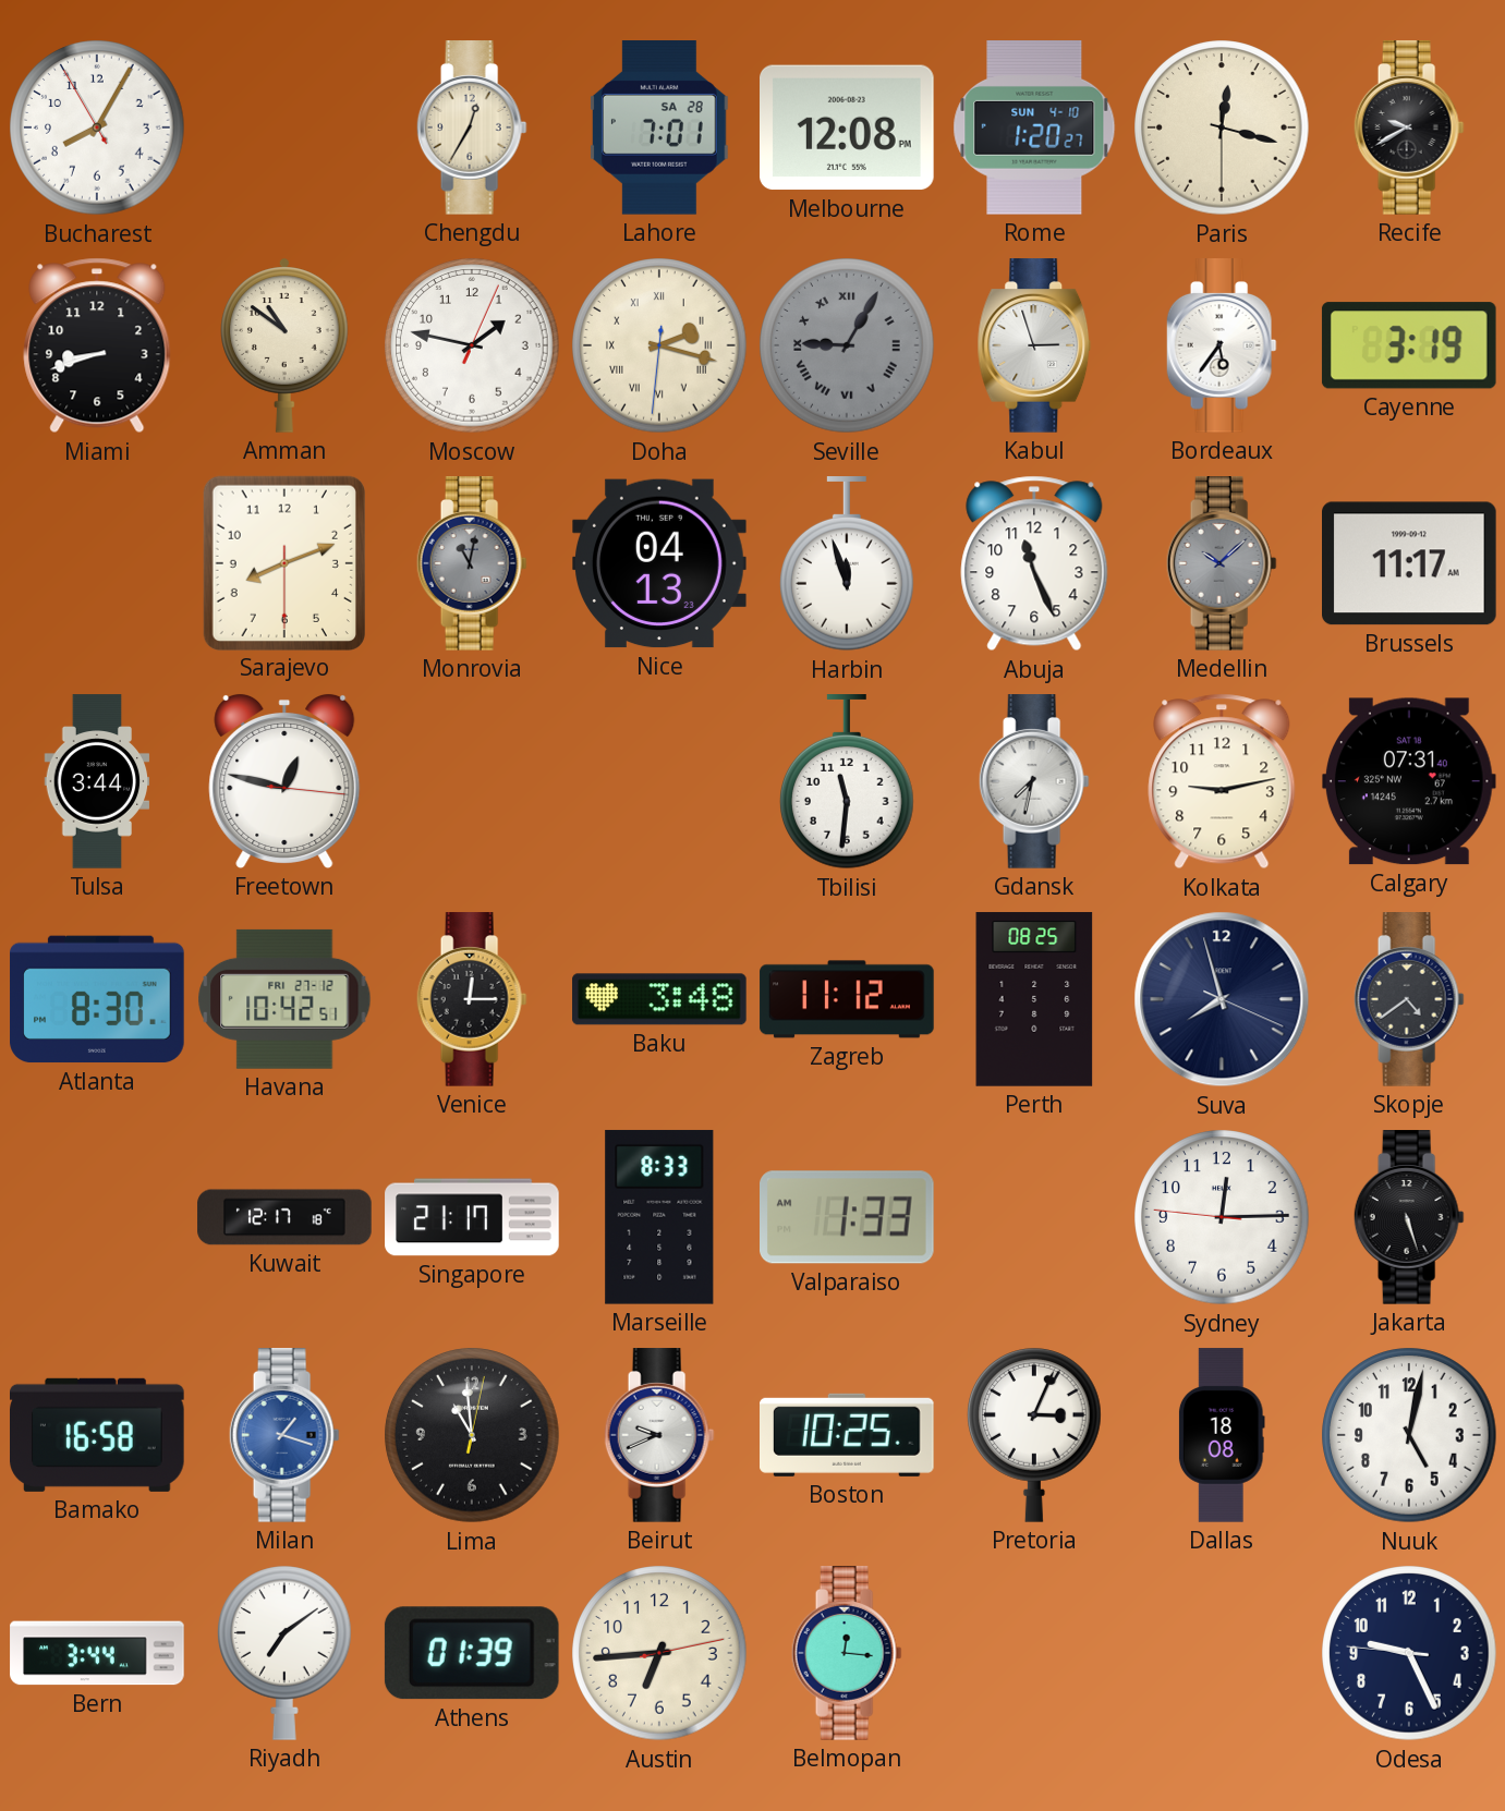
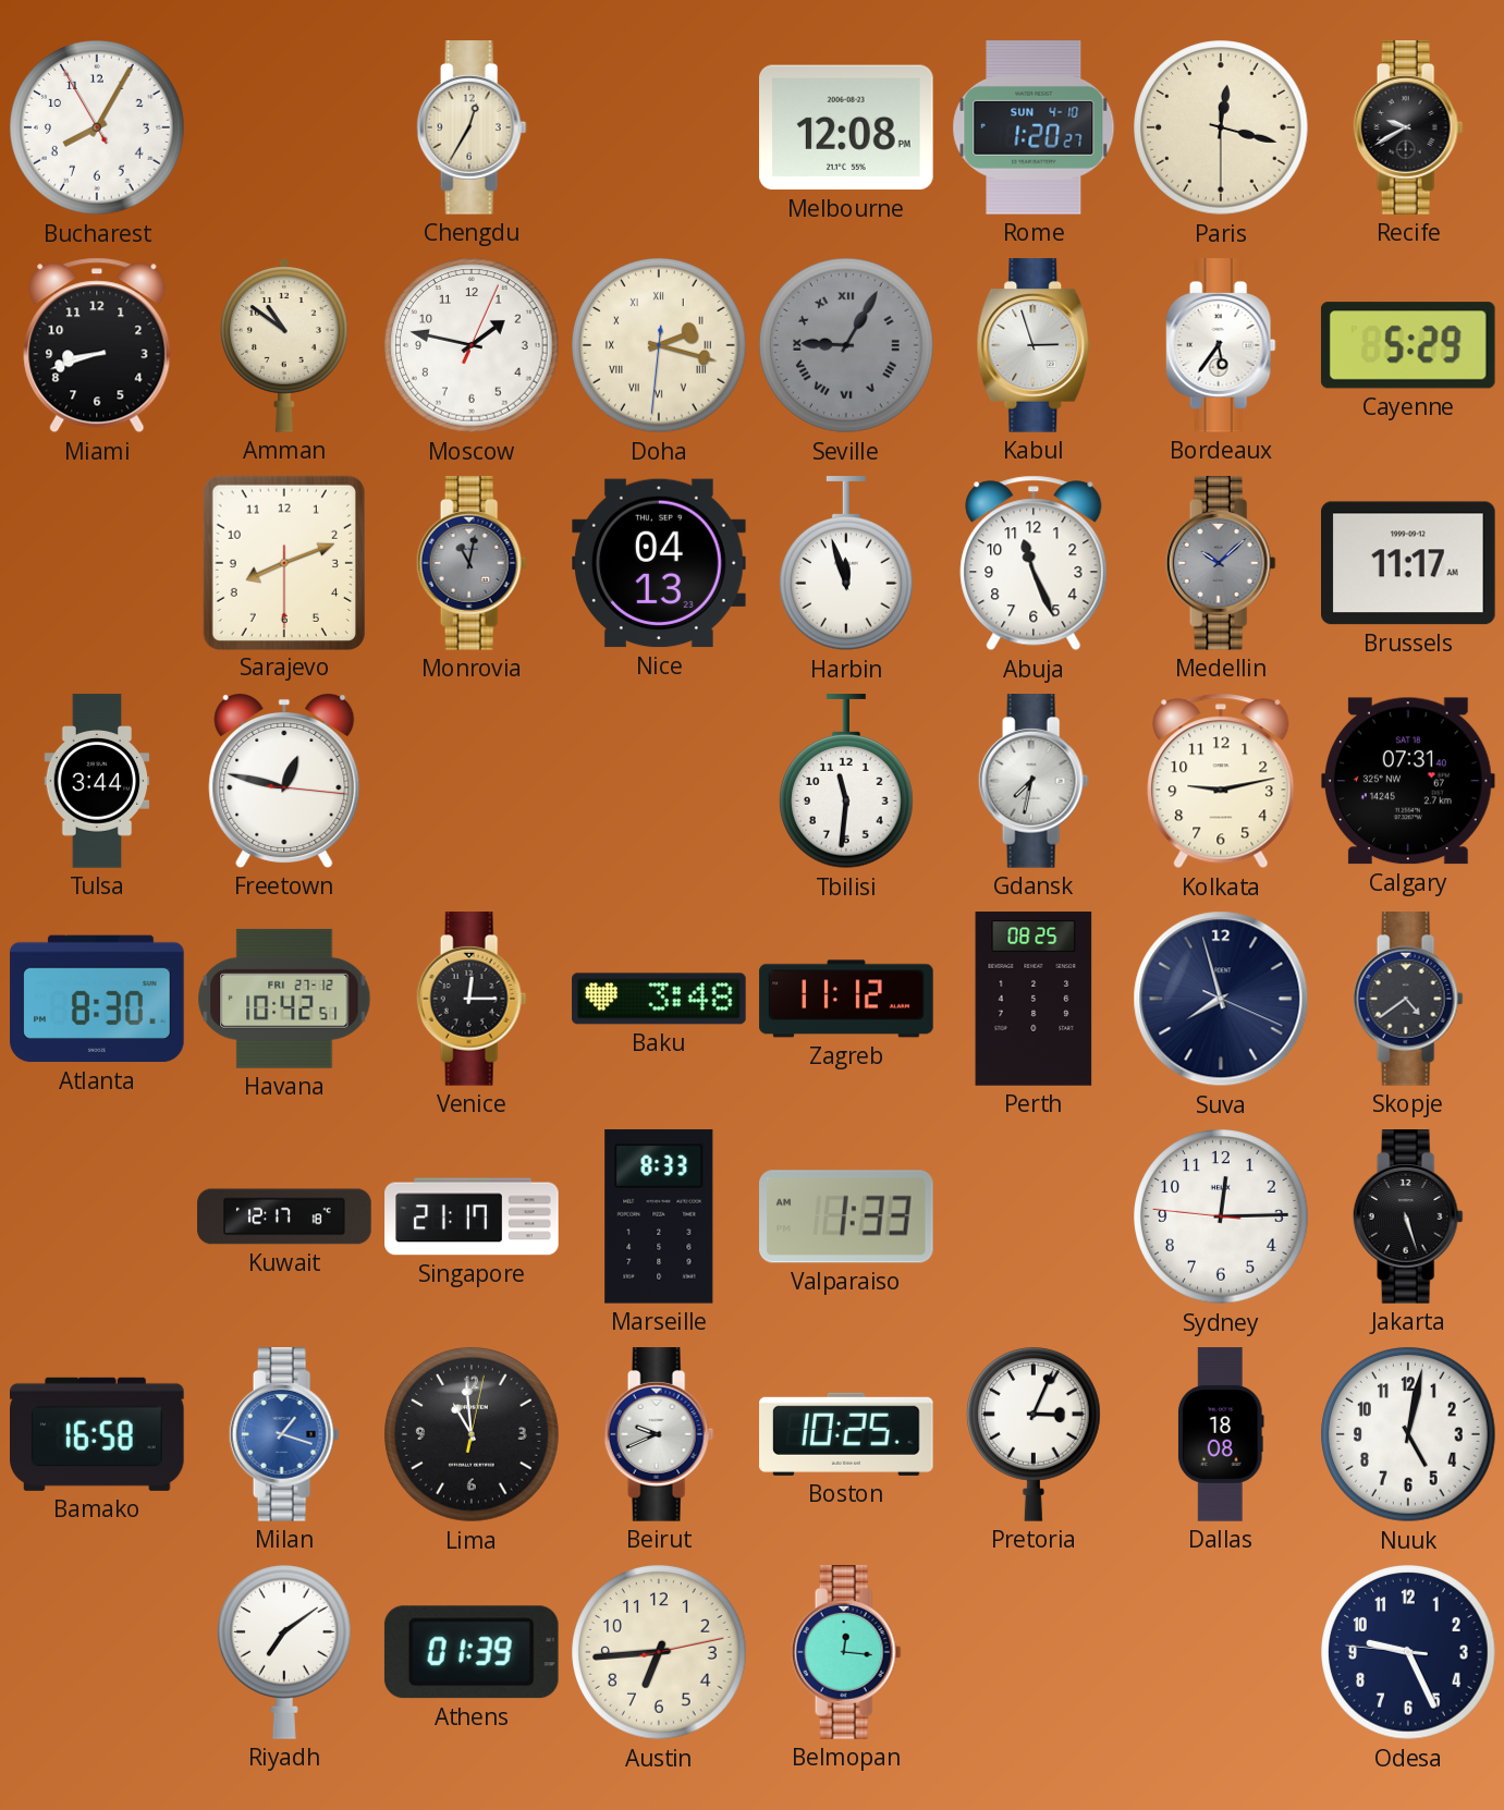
Lahore: 7:01 -> none
Cayenne: 3:19 -> 5:29
Bern: 3:44 -> none
